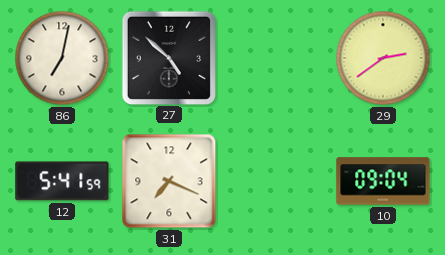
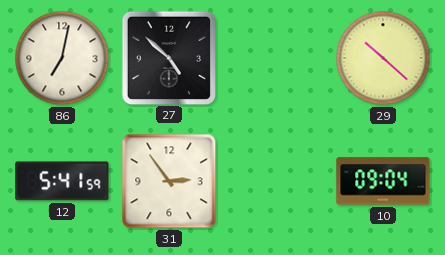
29: 2:39 -> 10:22
31: 7:19 -> 2:54
